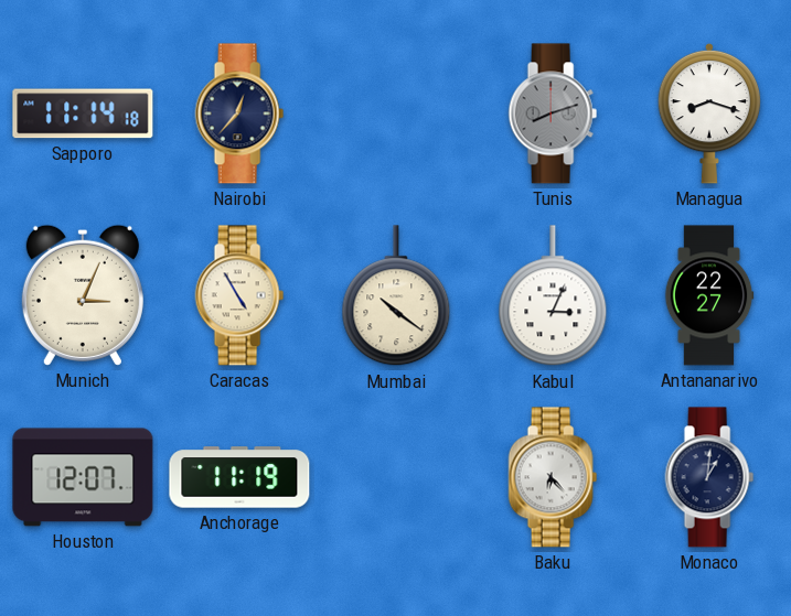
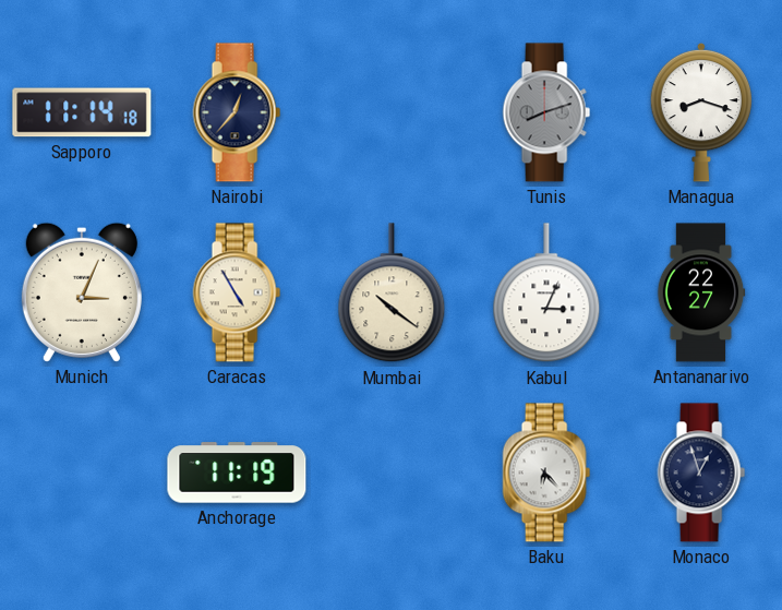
Houston: 12:07 -> none
Monaco: 1:01 -> 12:57
